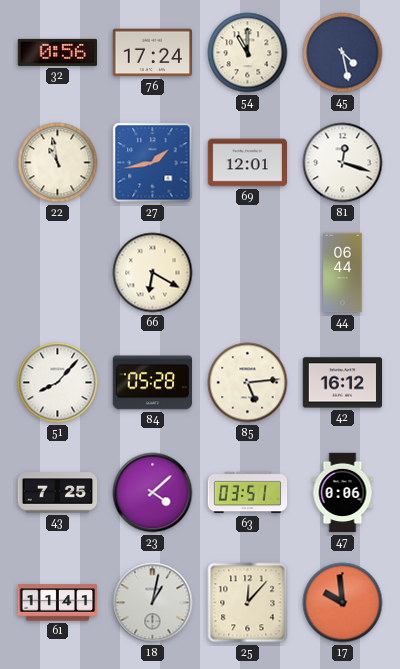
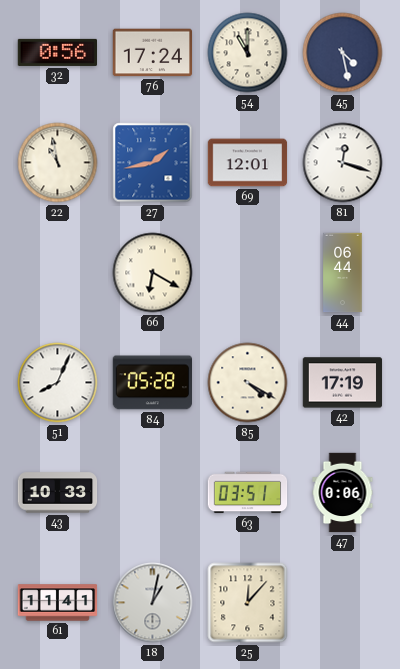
51: 8:07 -> 8:04
85: 5:14 -> 4:20
42: 16:12 -> 17:19
43: 7:25 -> 10:33
23: 4:08 -> none
17: 9:59 -> none
